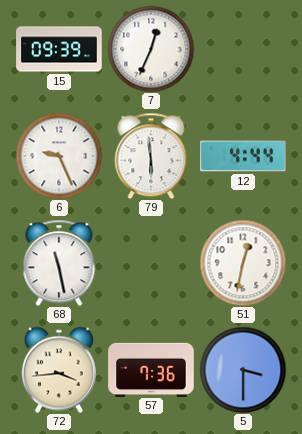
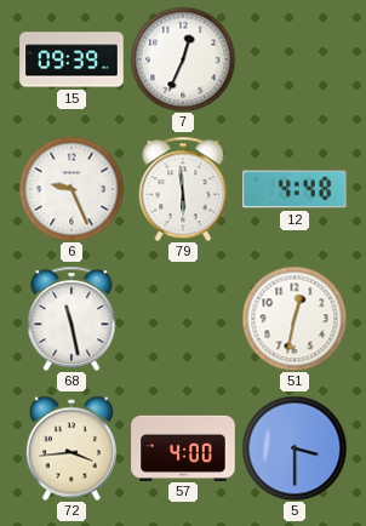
12: 4:44 -> 4:48
57: 7:36 -> 4:00
